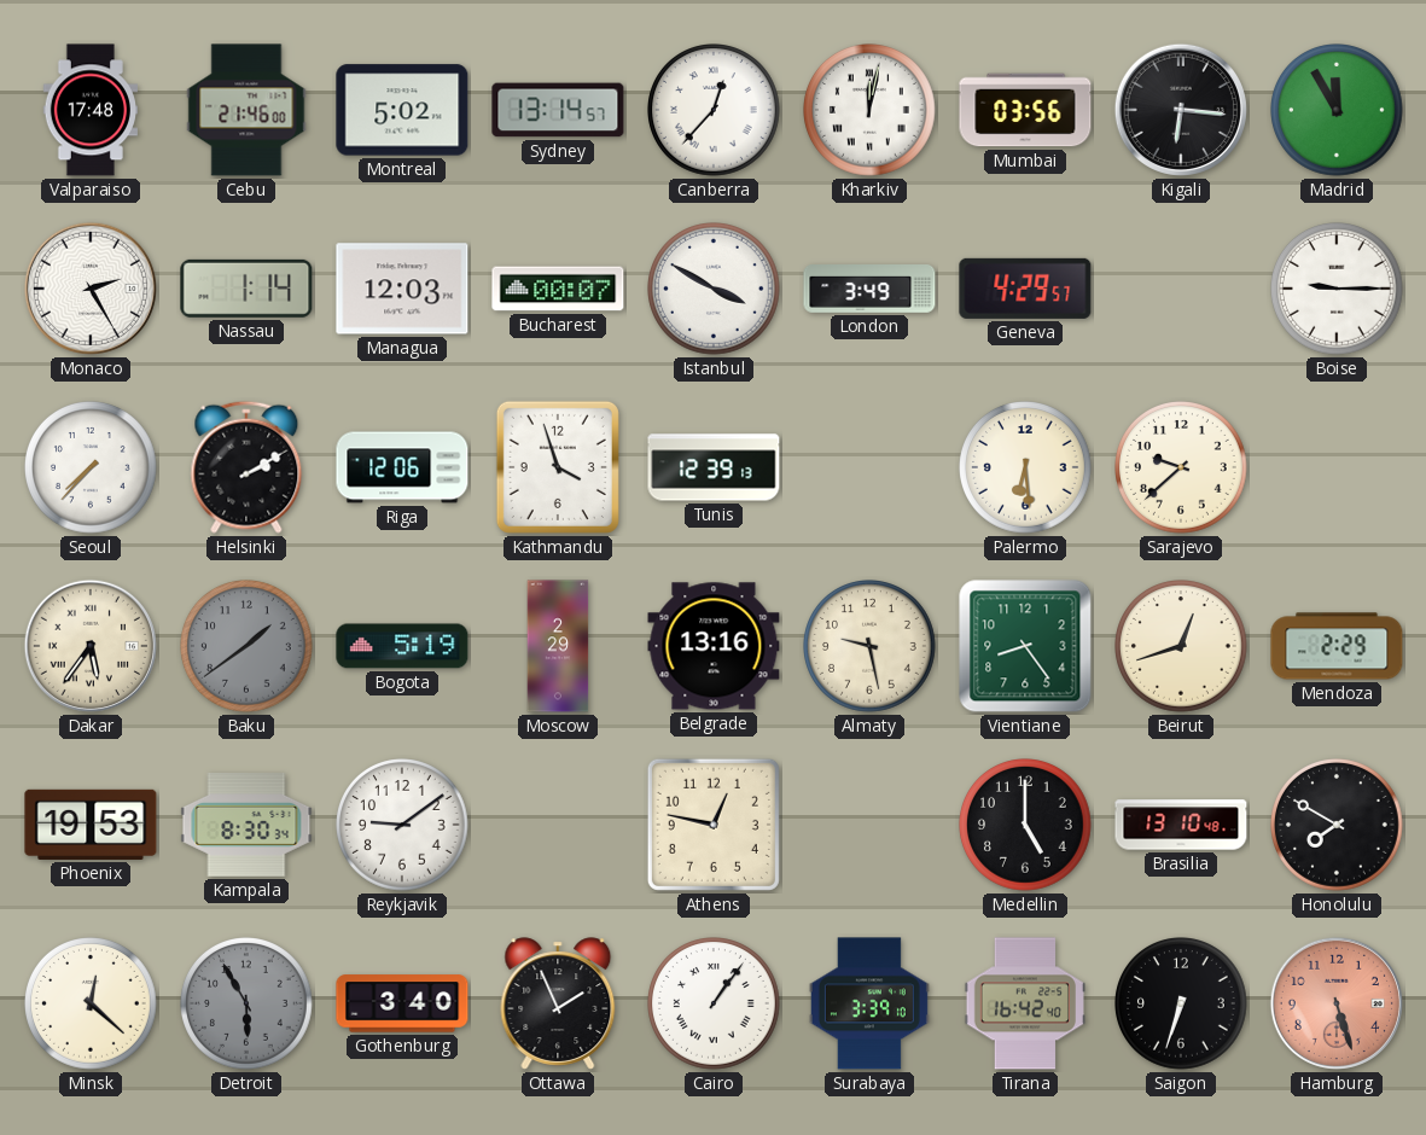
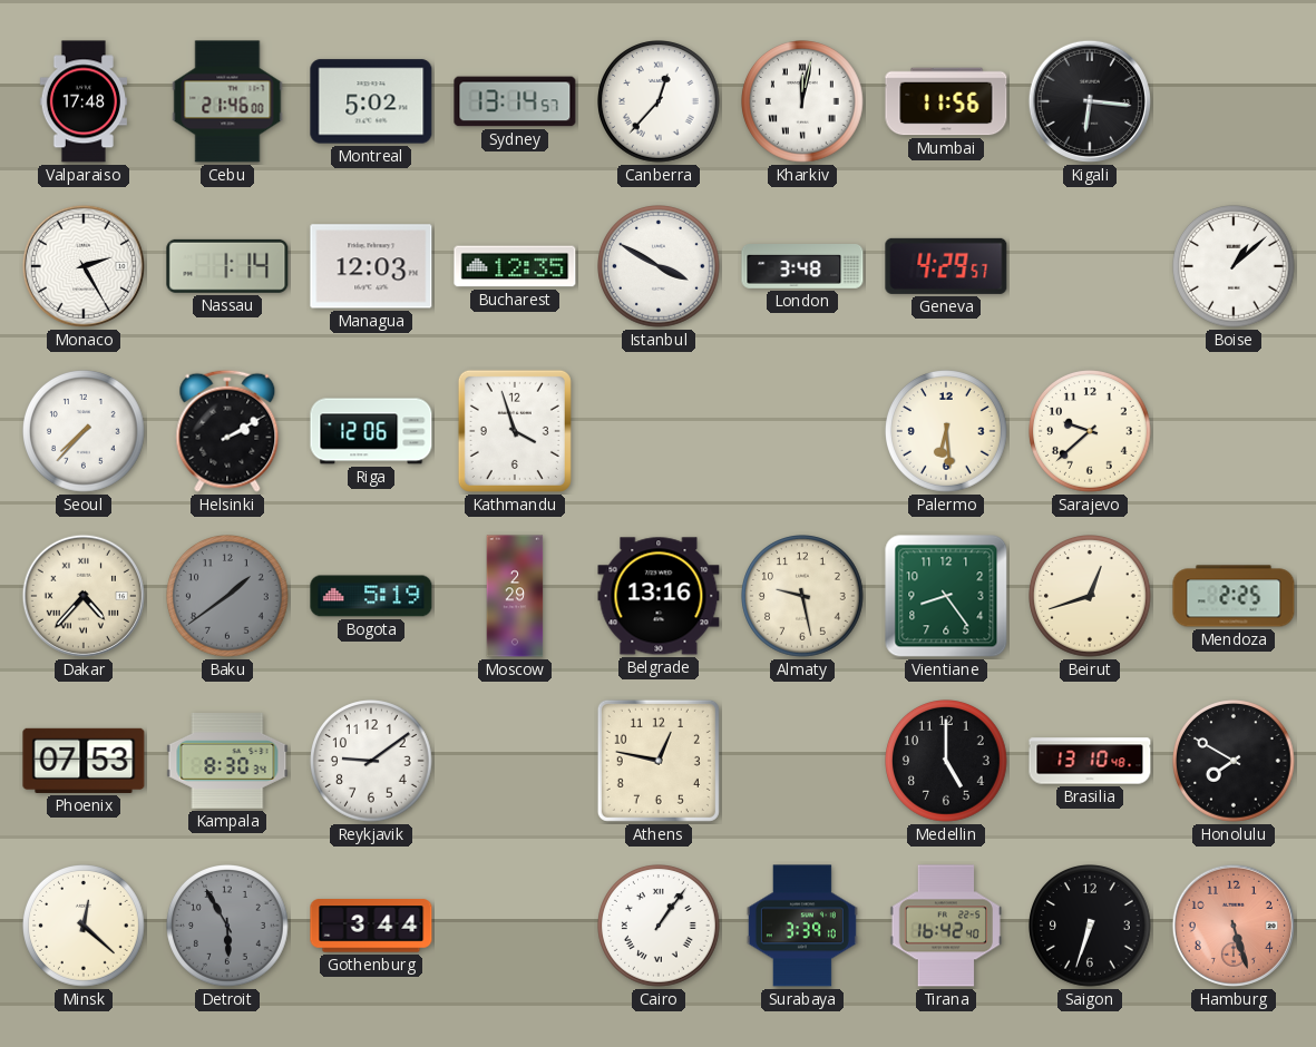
Mumbai: 03:56 -> 11:56
Madrid: 11:55 -> none
Bucharest: 00:07 -> 12:35
London: 3:49 -> 3:48
Boise: 9:15 -> 1:08
Tunis: 12:39 -> none
Dakar: 5:36 -> 4:37
Mendoza: 2:29 -> 2:25
Phoenix: 19:53 -> 07:53
Gothenburg: 3:40 -> 3:44
Ottawa: 1:56 -> none
